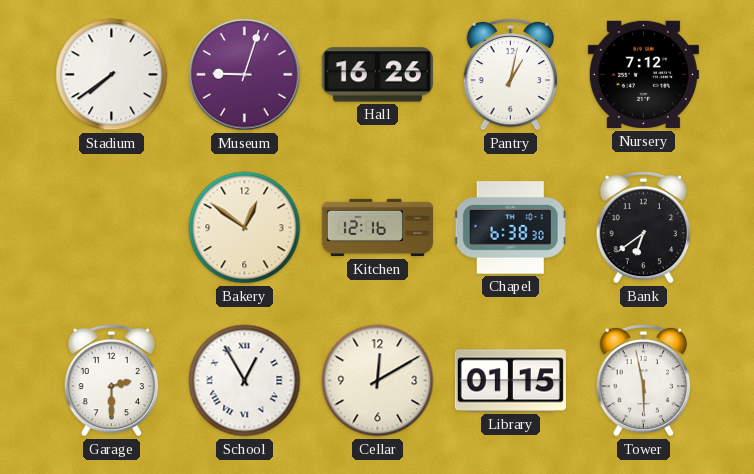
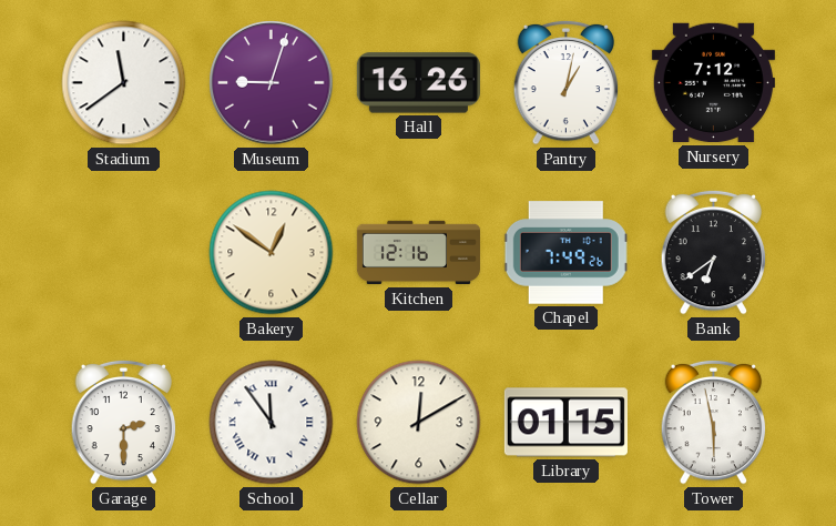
Stadium: 7:39 -> 11:39
Chapel: 6:38 -> 7:49
School: 12:55 -> 11:54
